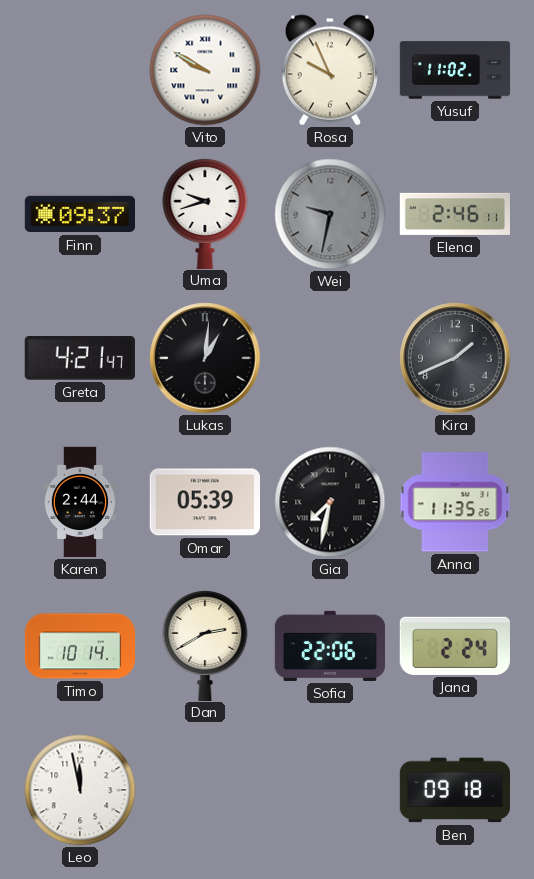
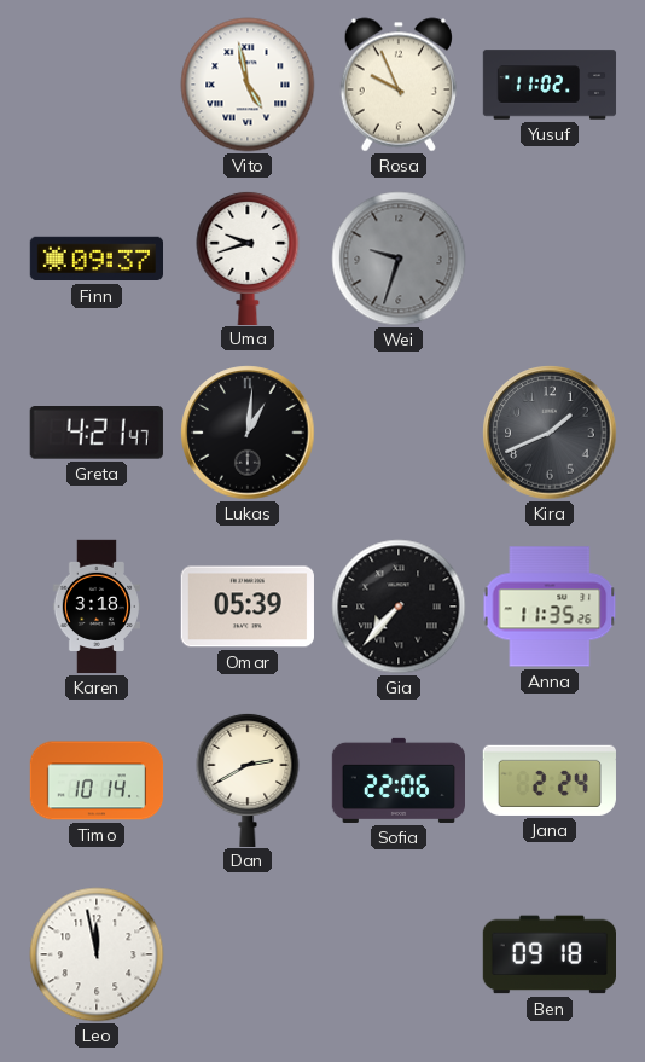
Vito: 9:50 -> 4:58
Wei: 9:32 -> 9:33
Elena: 2:46 -> none
Karen: 2:44 -> 3:18
Gia: 7:32 -> 7:37
